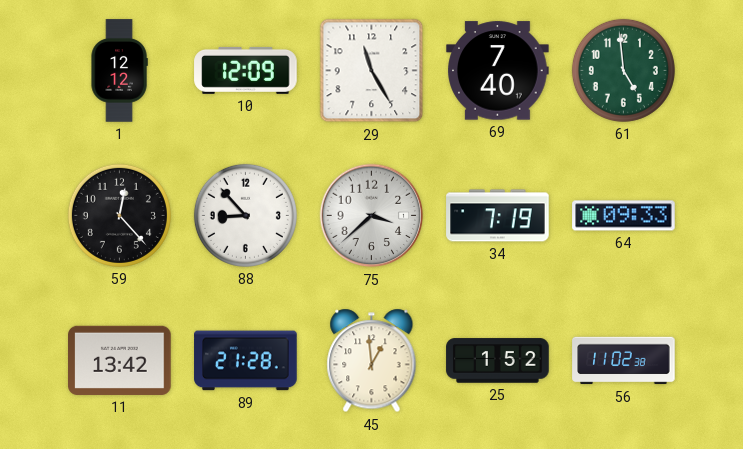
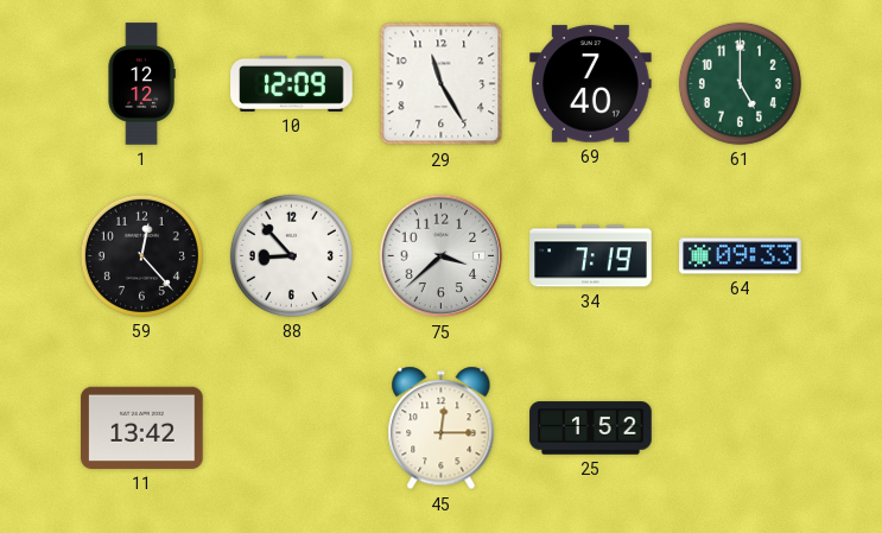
61: 4:59 -> 5:00
89: 21:28 -> none
45: 12:59 -> 12:15
56: 11:02 -> none
